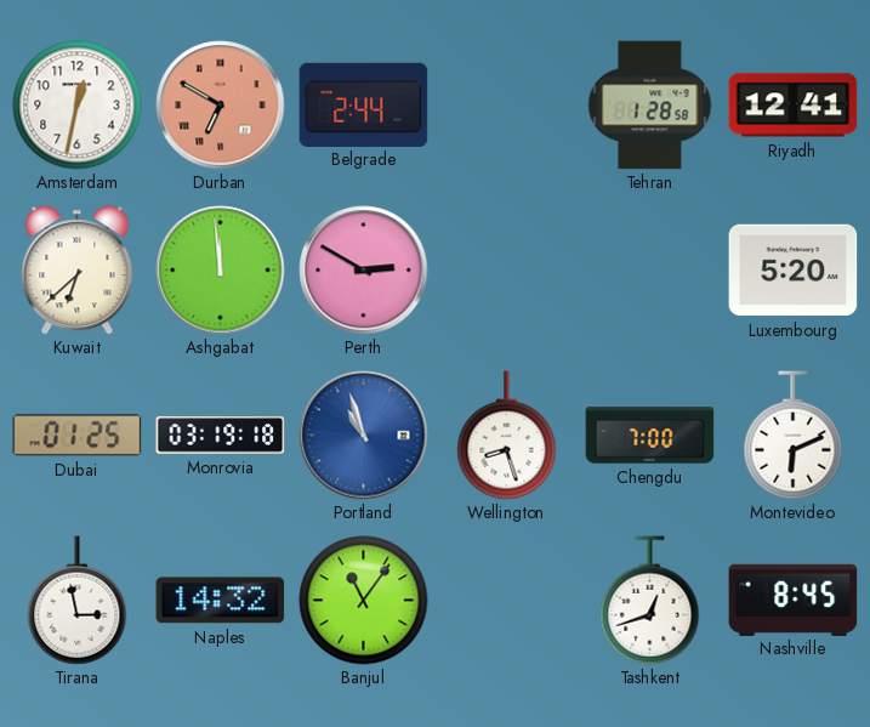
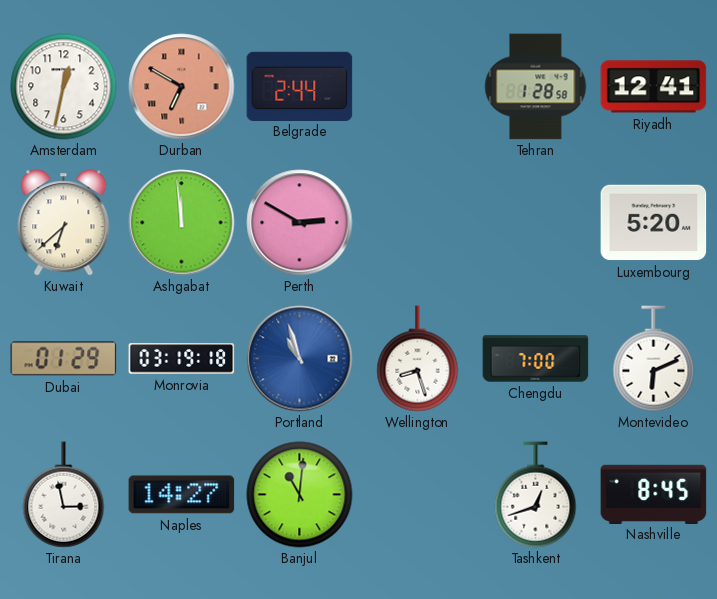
Dubai: 01:25 -> 01:29
Naples: 14:32 -> 14:27
Banjul: 11:06 -> 11:01
